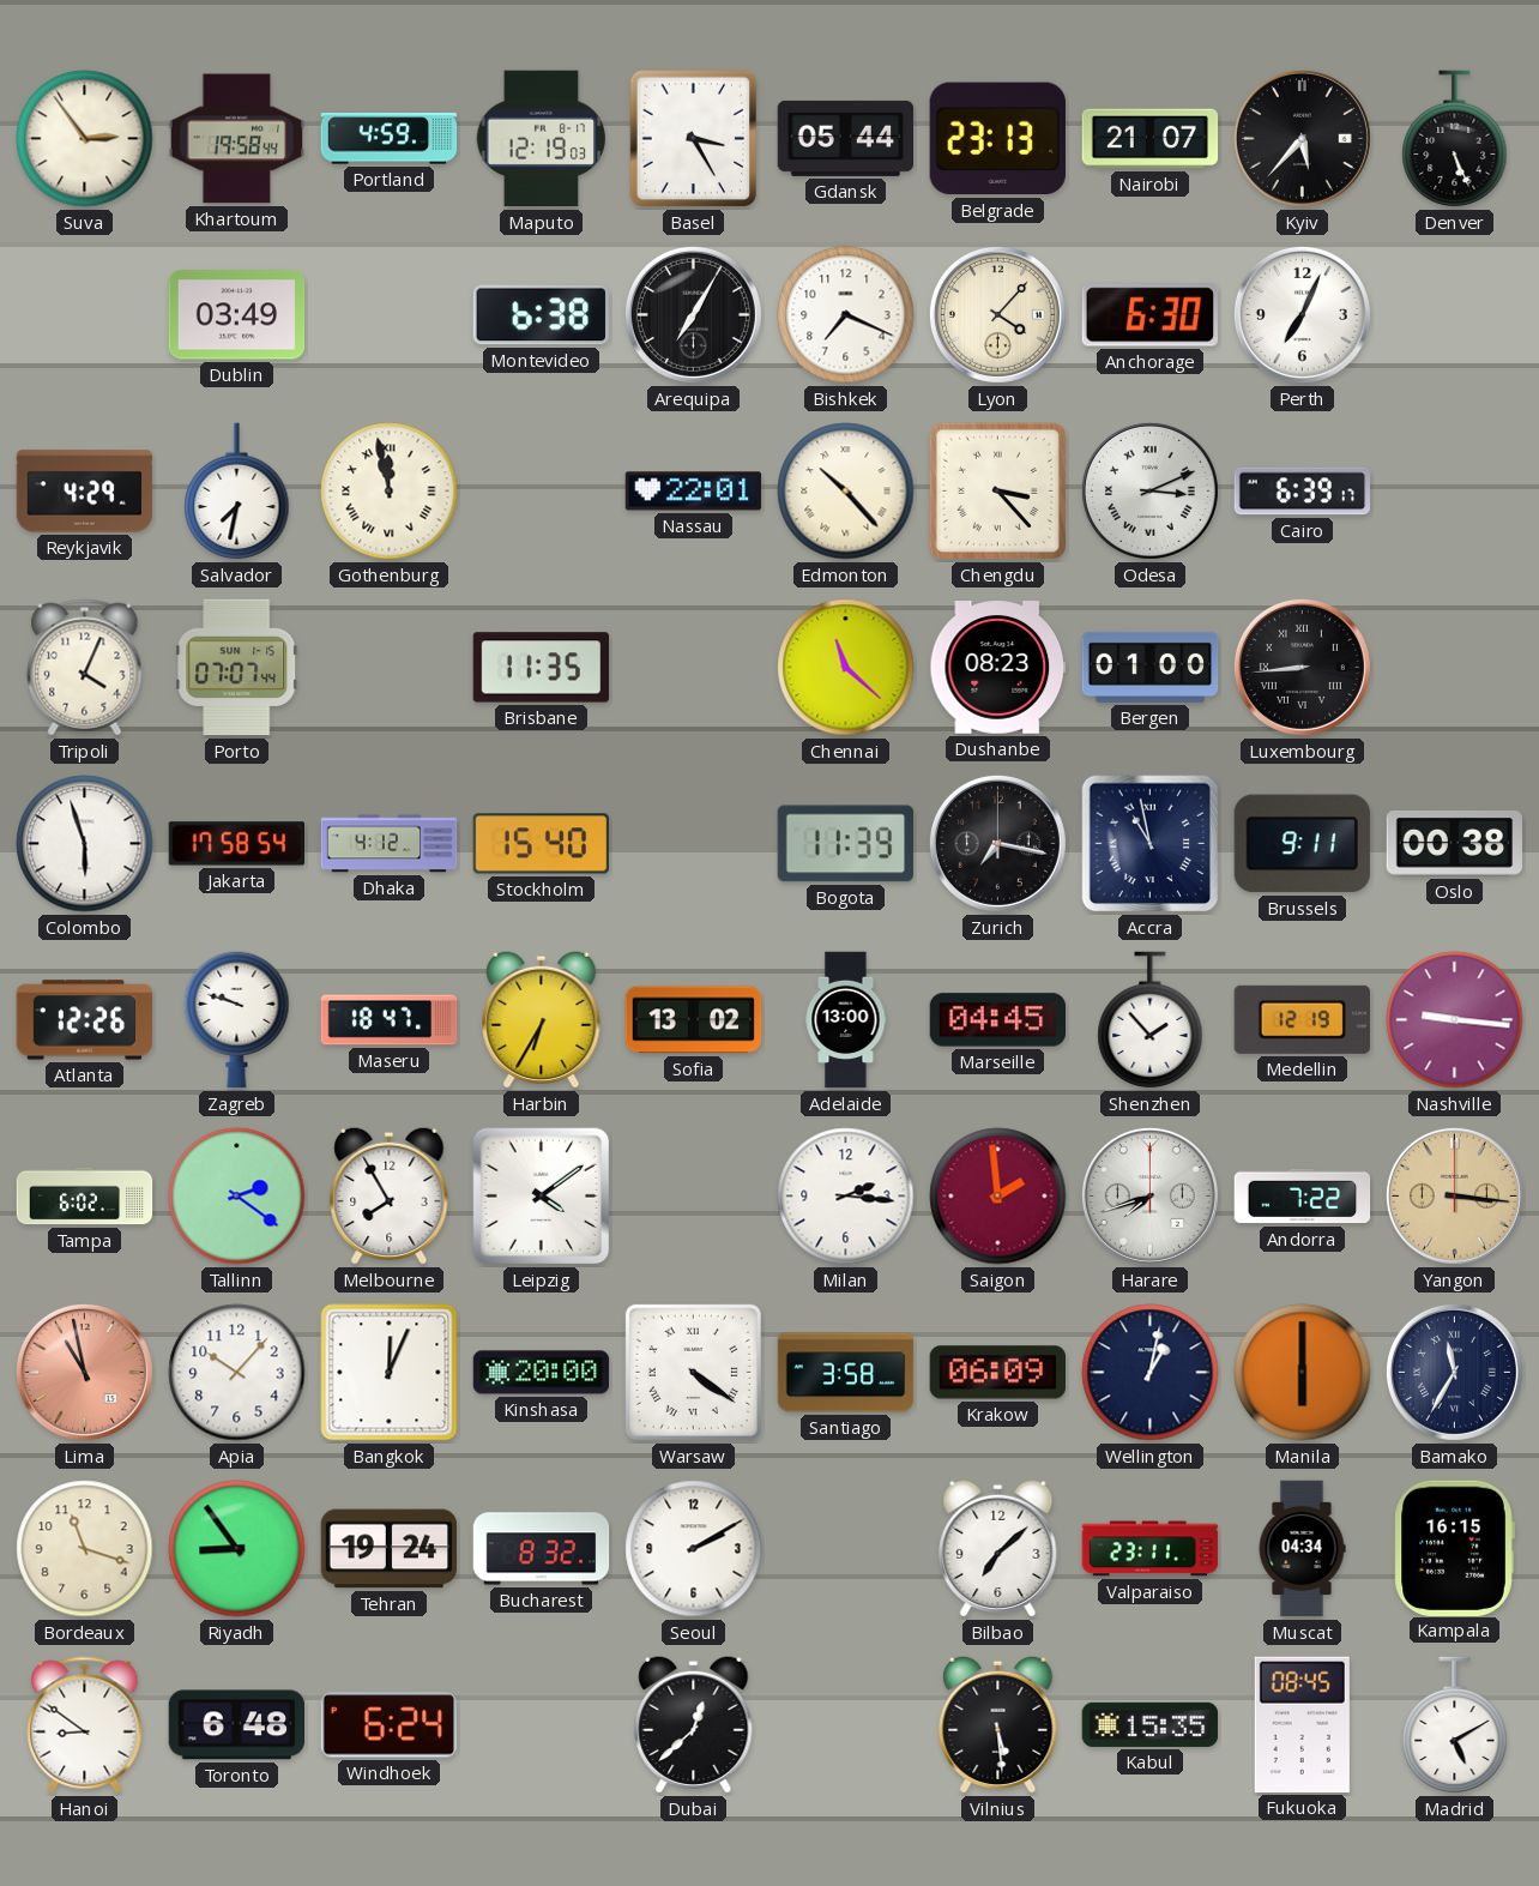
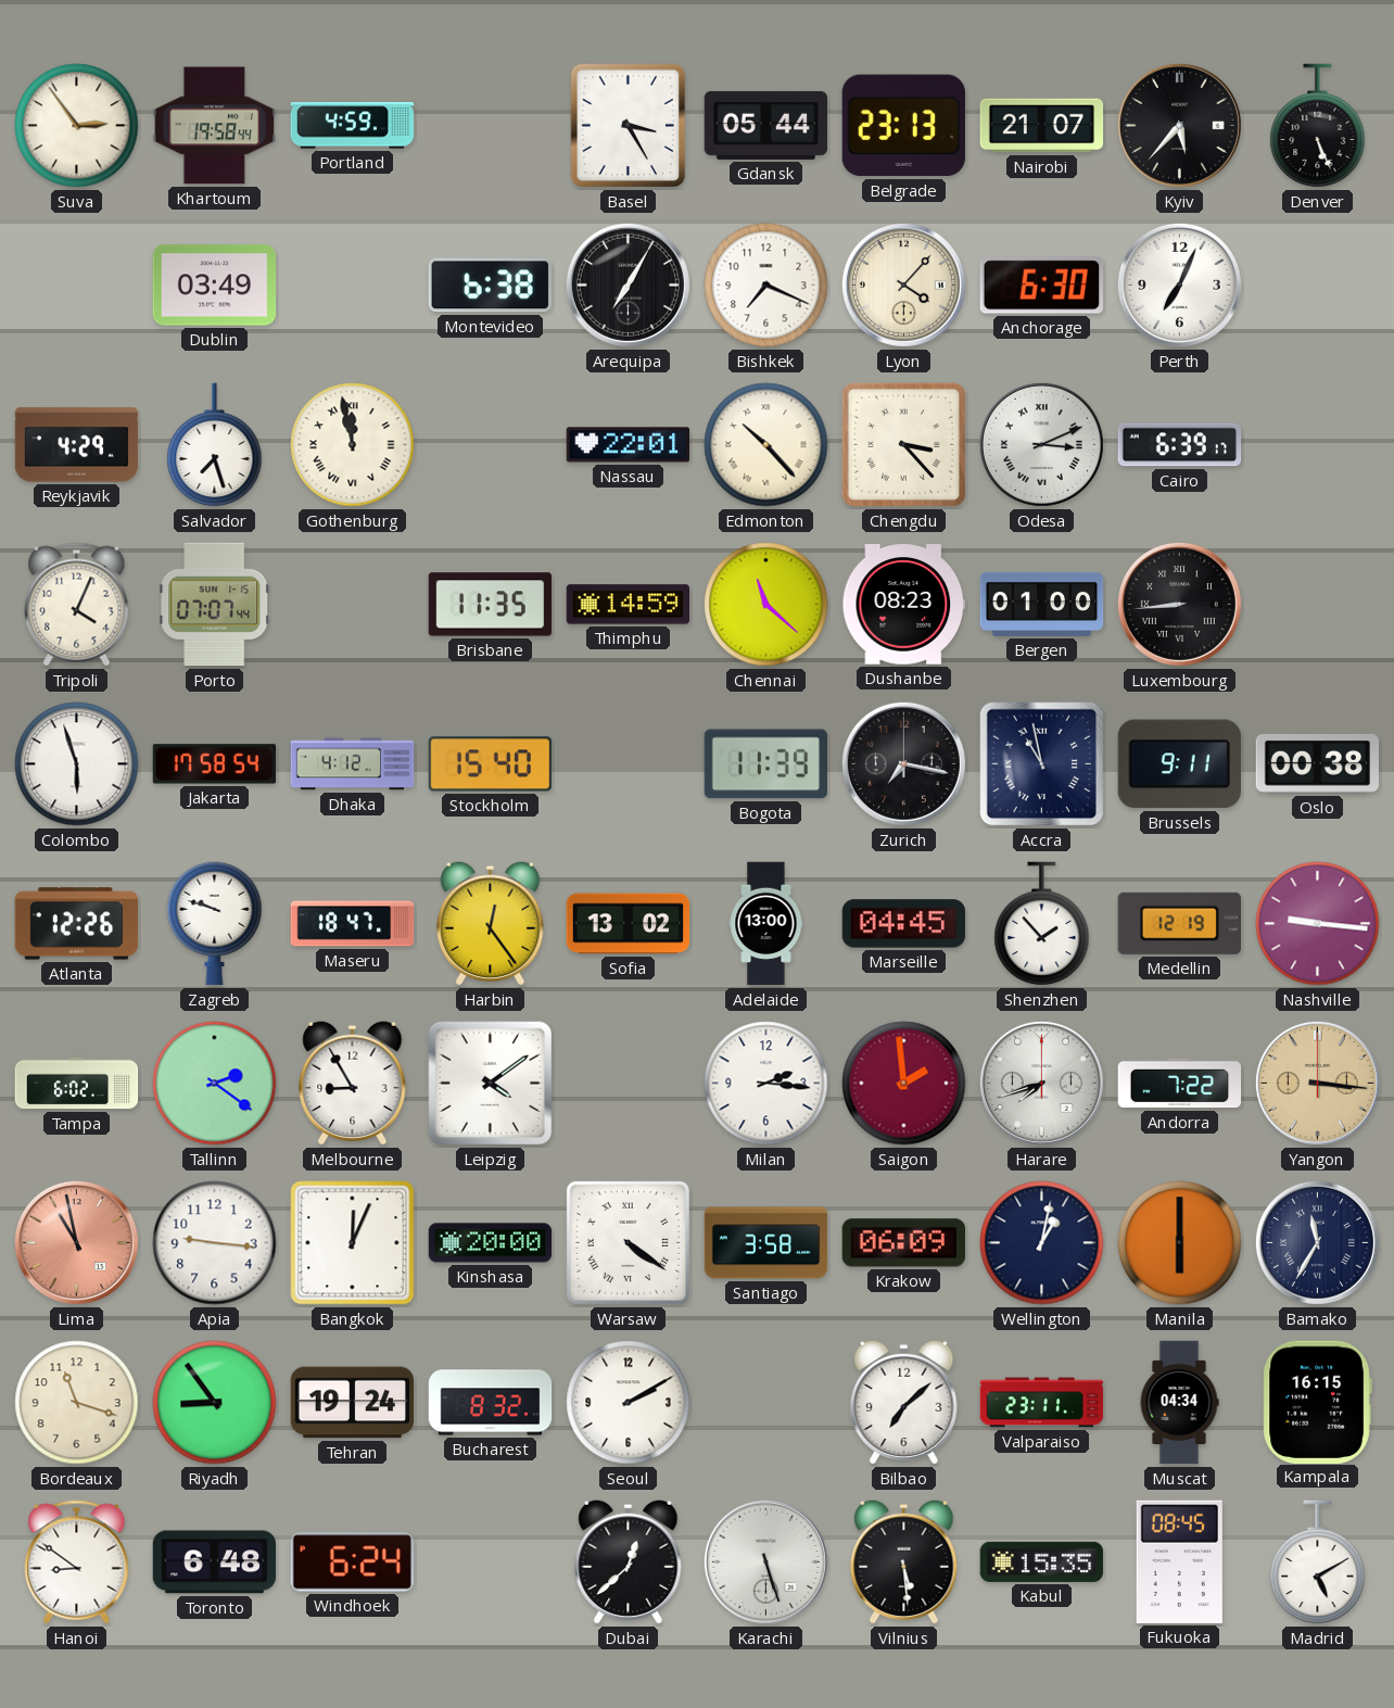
Maputo: 12:19 -> none
Salvador: 7:32 -> 7:27
Thimphu: none -> 14:59
Harbin: 6:35 -> 12:24
Melbourne: 7:55 -> 8:55
Apia: 10:07 -> 9:16
Karachi: none -> 5:27
